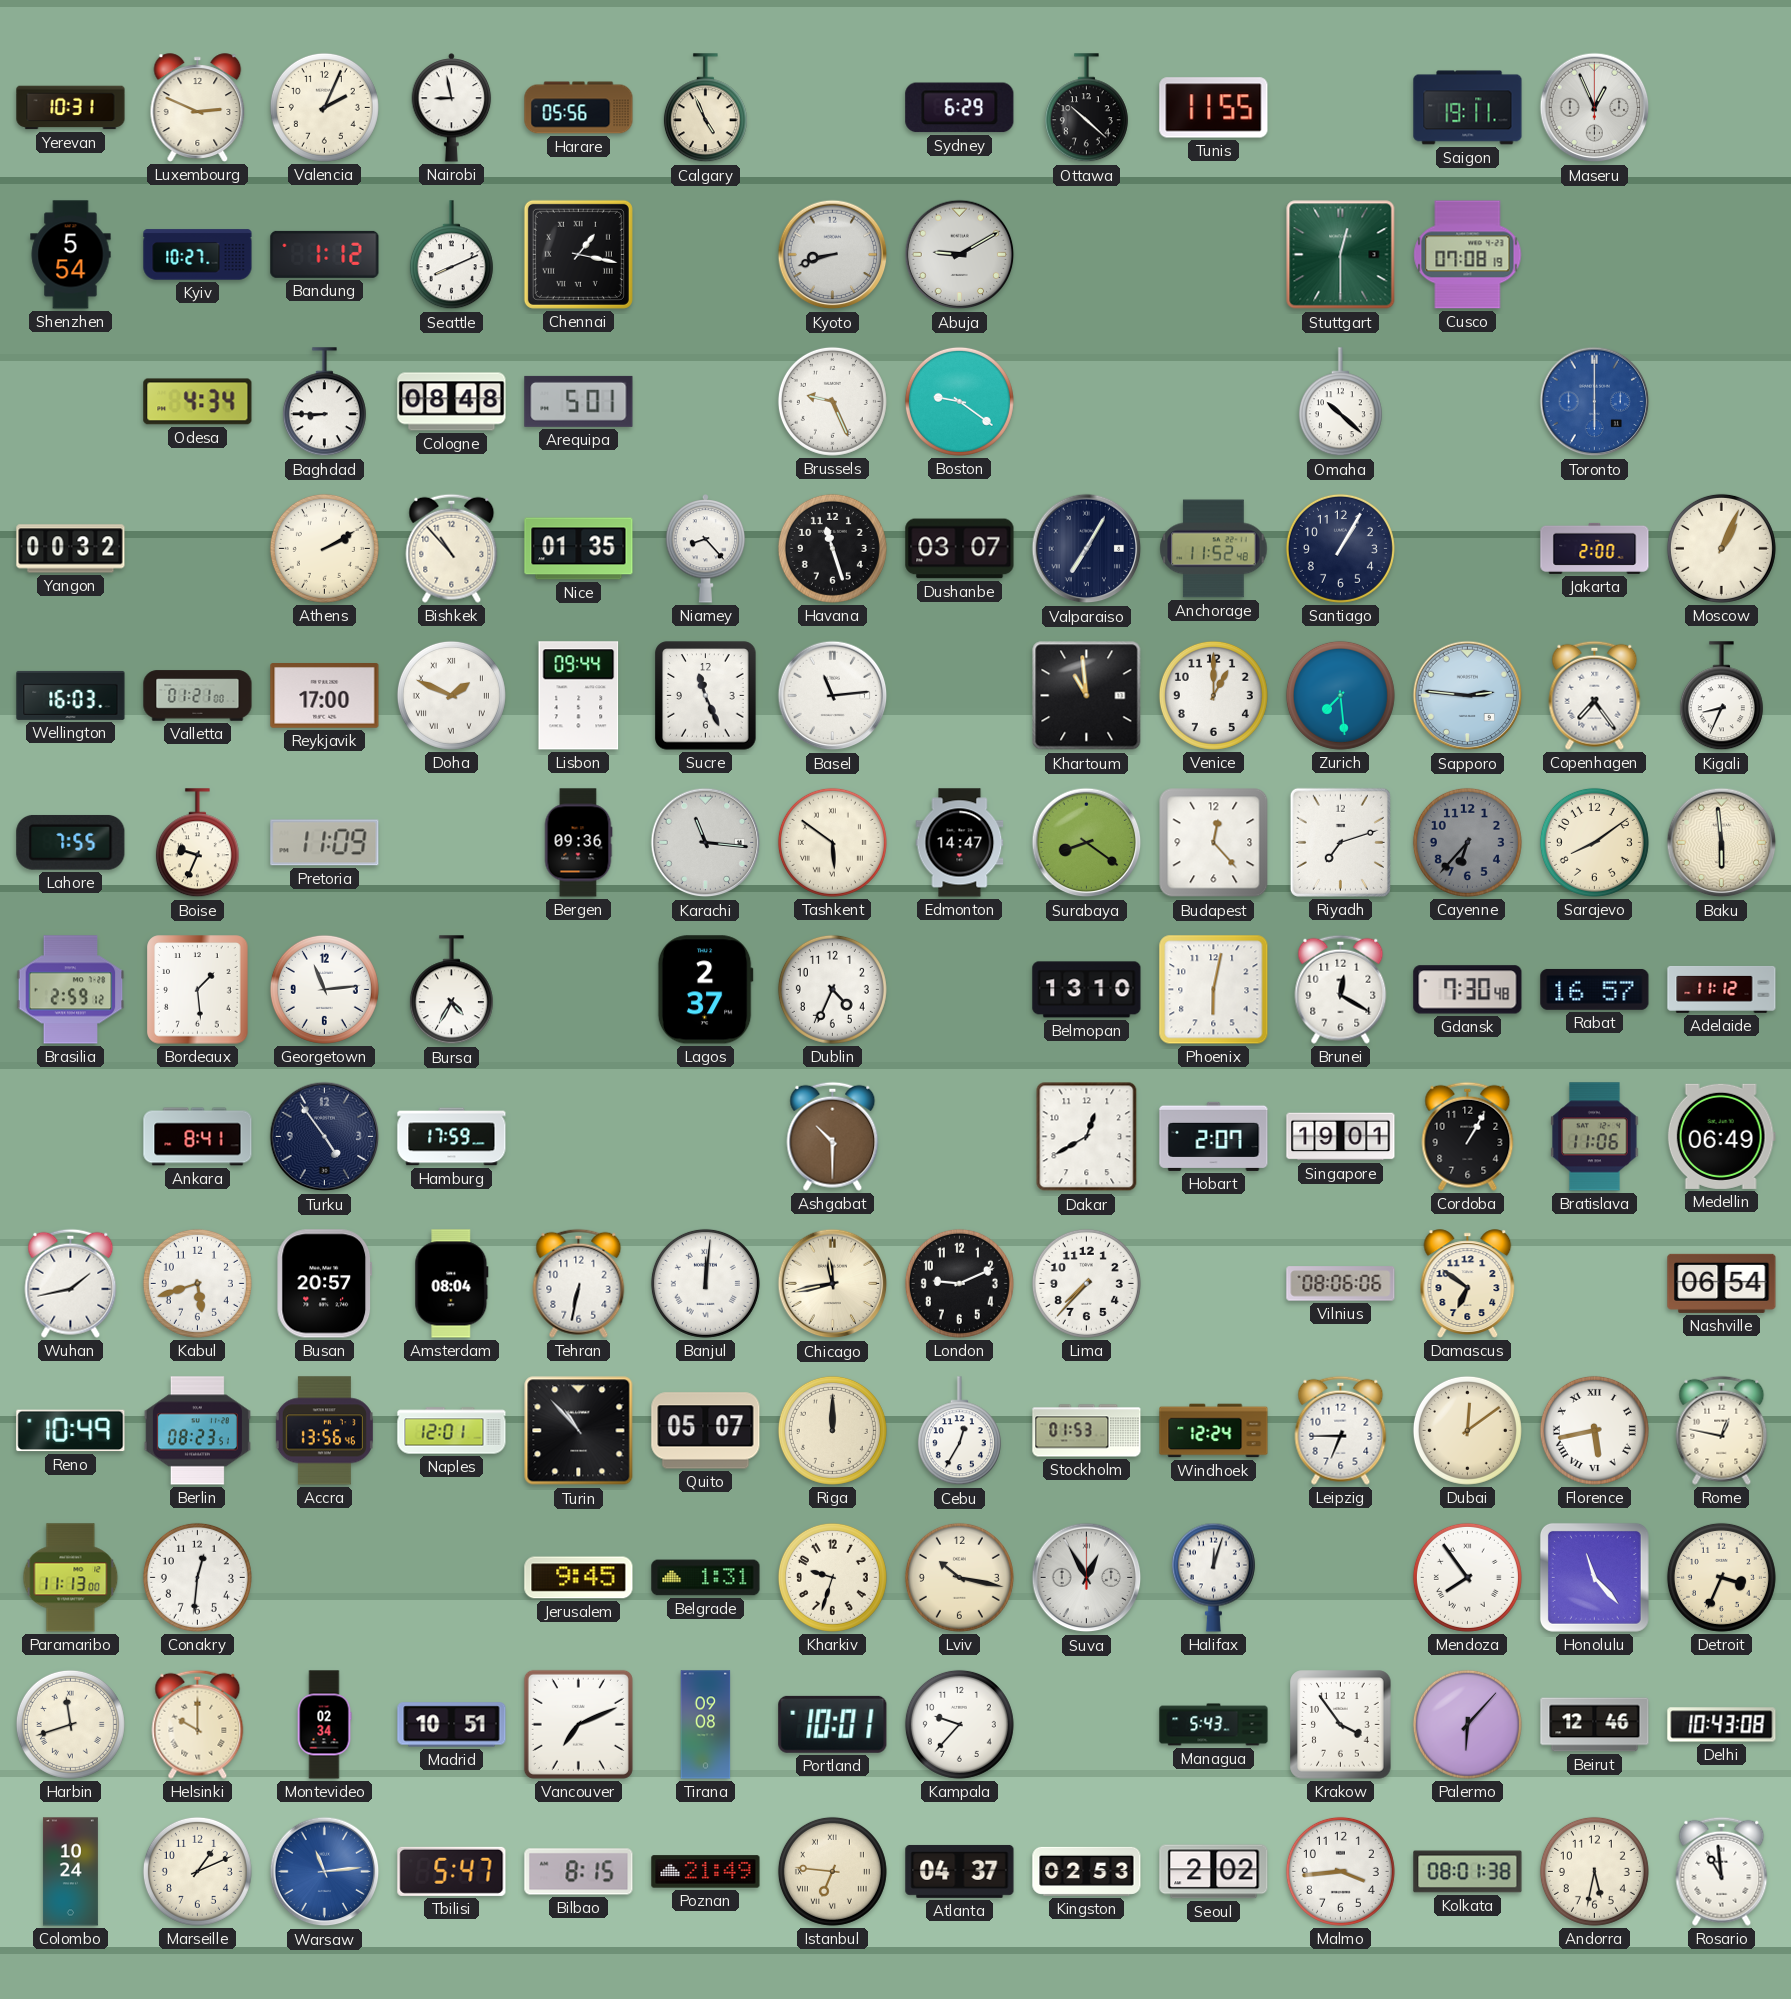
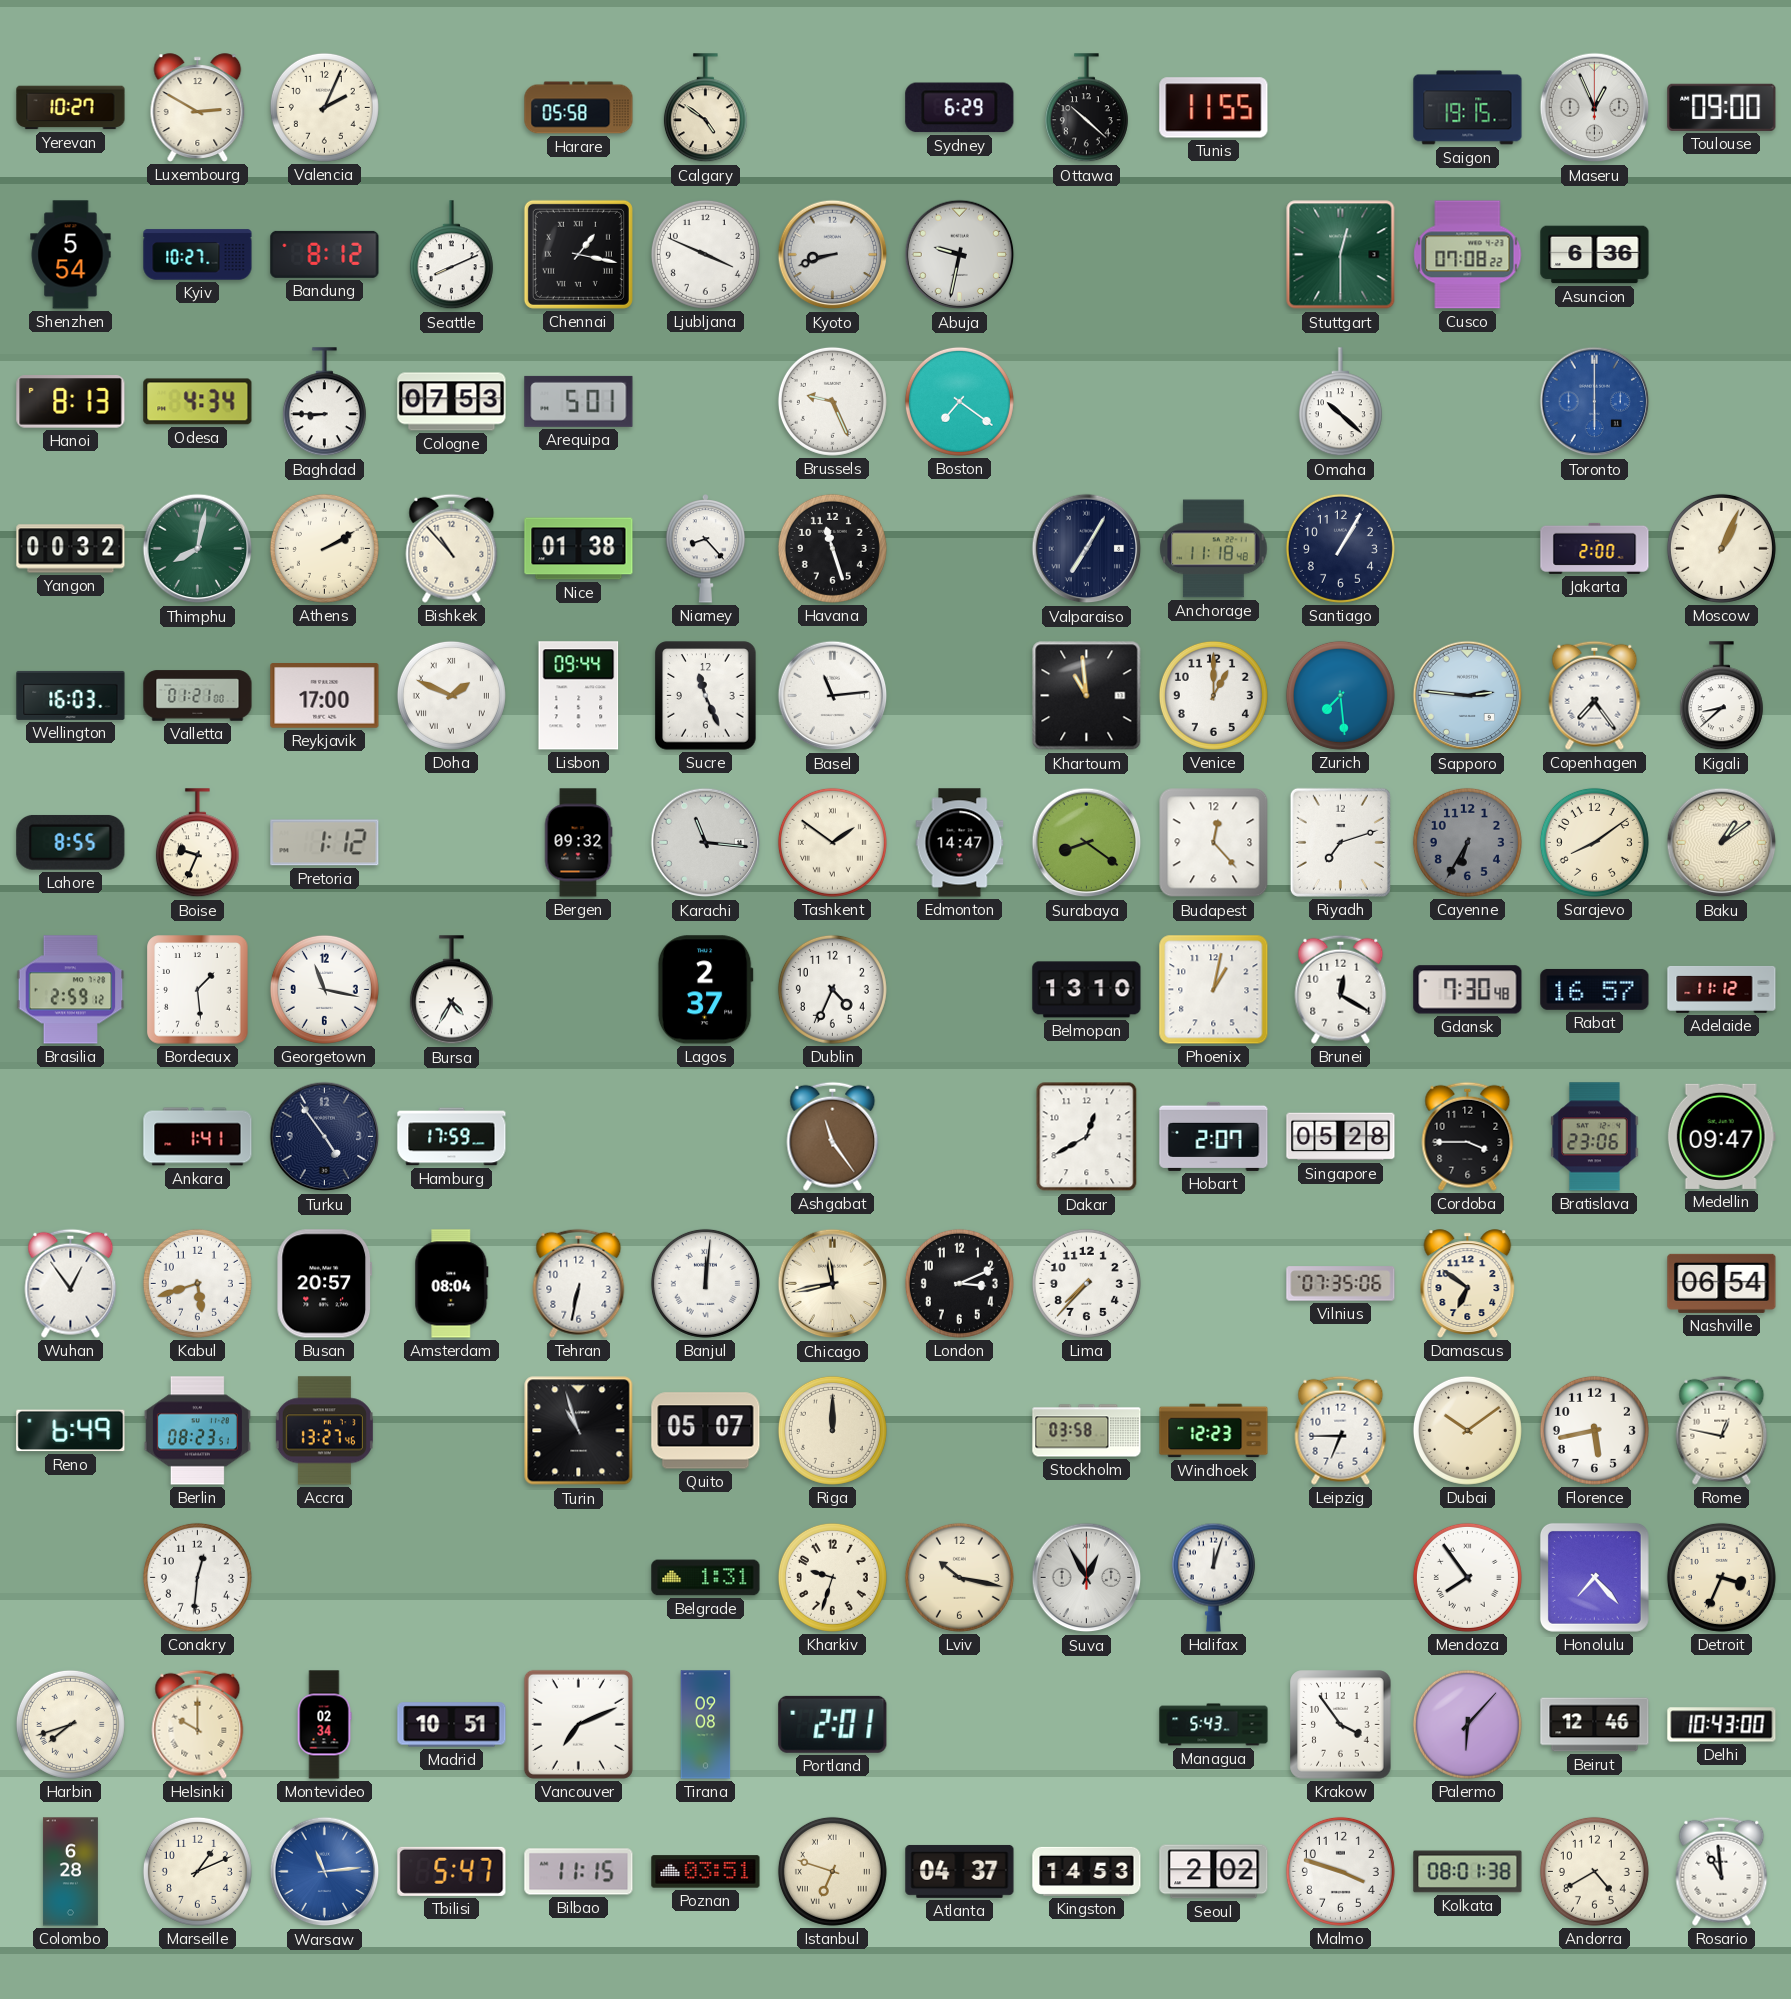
Yerevan: 10:31 -> 10:27
Luxembourg: 2:49 -> 2:50
Nairobi: 8:58 -> none
Harare: 05:56 -> 05:58
Calgary: 4:56 -> 4:51
Saigon: 19:11 -> 19:15
Toulouse: none -> 09:00
Bandung: 1:12 -> 8:12
Ljubljana: none -> 3:49
Abuja: 9:10 -> 9:32
Cusco: 07:08:19 -> 07:08:22
Asuncion: none -> 6:36
Hanoi: none -> 8:13
Cologne: 08:48 -> 07:53
Boston: 9:21 -> 7:21
Thimphu: none -> 8:02
Nice: 01:35 -> 01:38
Dushanbe: 03:07 -> none
Anchorage: 11:52 -> 11:18
Kigali: 8:34 -> 8:38
Lahore: 7:55 -> 8:55
Pretoria: 11:09 -> 1:12
Bergen: 09:36 -> 09:32
Tashkent: 5:51 -> 1:51
Cayenne: 6:37 -> 6:35
Baku: 5:59 -> 1:09
Georgetown: 11:14 -> 11:17
Phoenix: 6:02 -> 1:02
Ankara: 8:41 -> 1:41
Ashgabat: 10:30 -> 11:24
Singapore: 19:01 -> 05:28
Cordoba: 1:05 -> 3:45
Bratislava: 11:06 -> 23:06
Medellin: 06:49 -> 09:47
Wuhan: 1:43 -> 12:54
London: 9:11 -> 3:11
Vilnius: 08:06 -> 07:35
Reno: 10:49 -> 6:49
Accra: 13:56 -> 13:27
Naples: 12:01 -> none
Turin: 10:53 -> 10:57
Cebu: 12:35 -> none
Stockholm: 01:53 -> 03:58
Windhoek: 12:24 -> 12:23
Dubai: 12:09 -> 10:09
Florence numerals: Roman -> Arabic
Paramaribo: 11:13 -> none
Jerusalem: 9:45 -> none
Honolulu: 11:23 -> 7:23
Harbin: 11:42 -> 7:42
Portland: 10:01 -> 2:01
Kampala: 9:37 -> none
Delhi: 10:43:08 -> 10:43:00
Colombo: 10:24 -> 6:28
Bilbao: 8:15 -> 11:15
Poznan: 21:49 -> 03:51
Istanbul: 6:46 -> 6:48
Kingston: 02:53 -> 14:53
Malmo: 3:44 -> 3:48
Andorra: 5:32 -> 4:40
